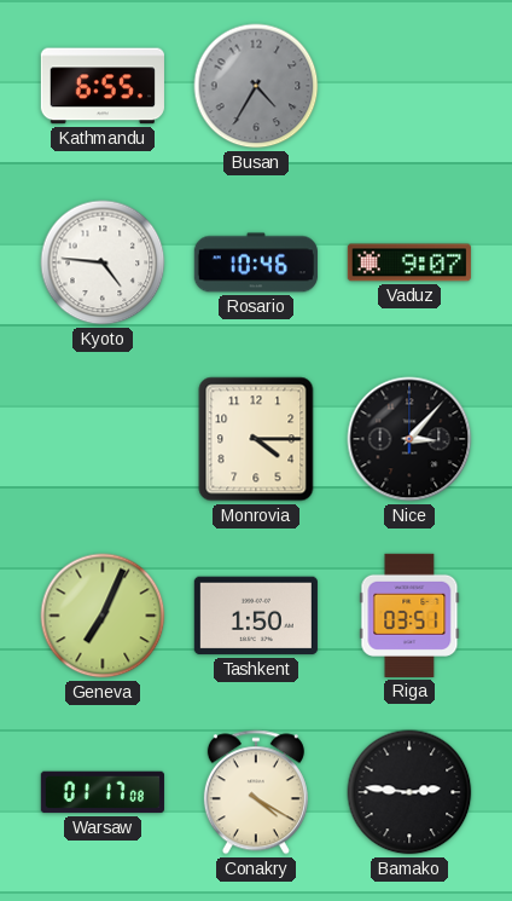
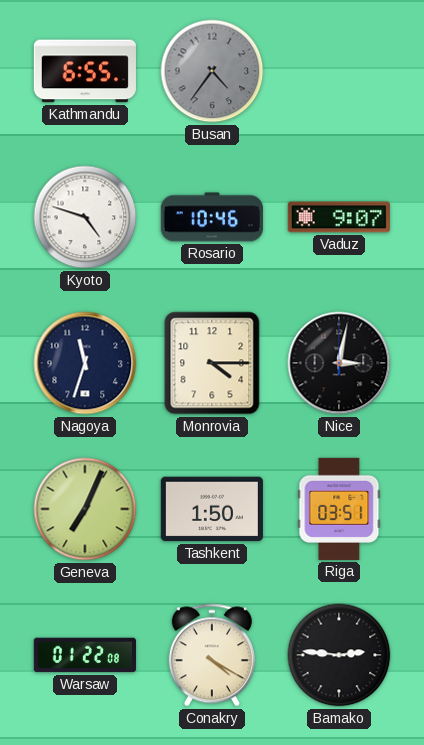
Busan: 4:35 -> 4:36
Kyoto: 4:46 -> 4:48
Nagoya: none -> 11:33
Nice: 3:07 -> 3:02
Warsaw: 01:17 -> 01:22
